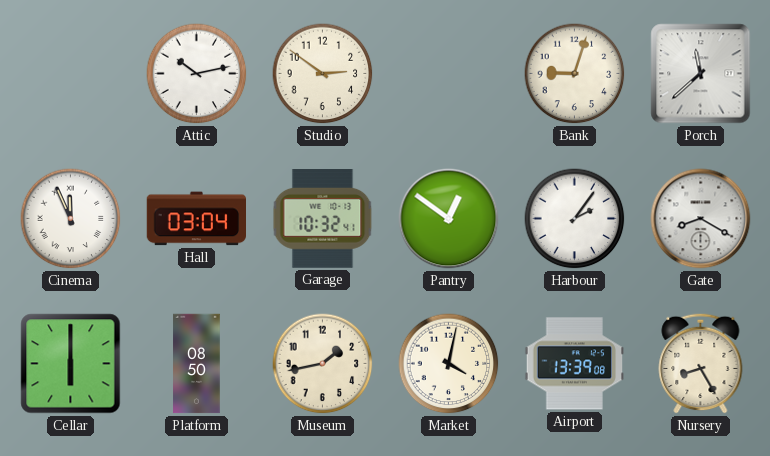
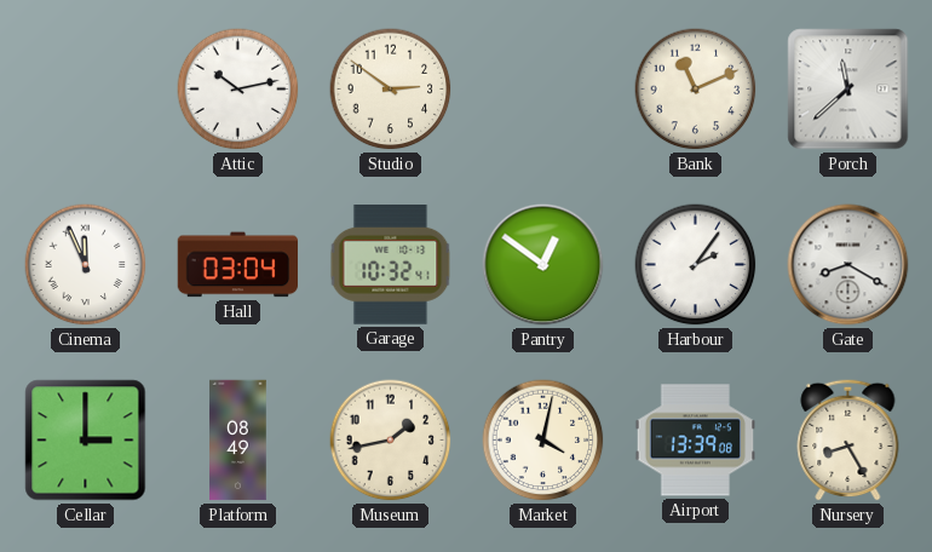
Bank: 9:03 -> 11:11
Cellar: 6:00 -> 3:00
Platform: 08:50 -> 08:49
